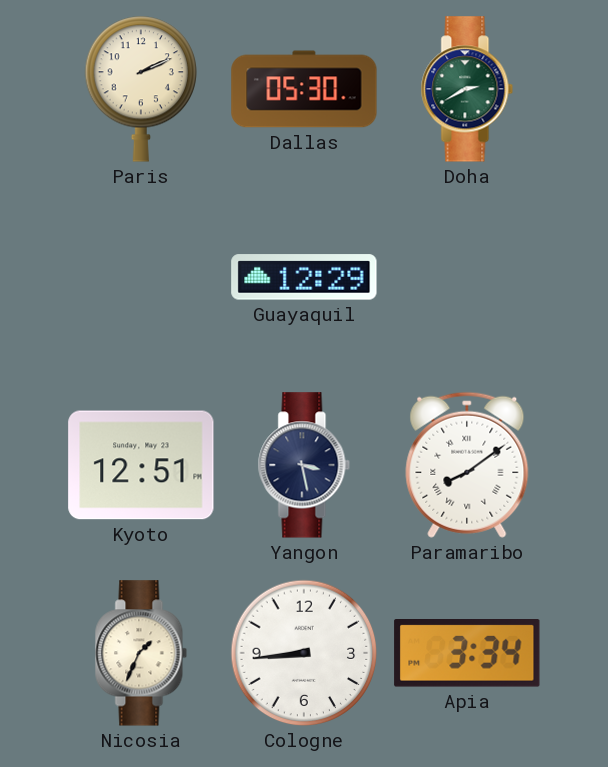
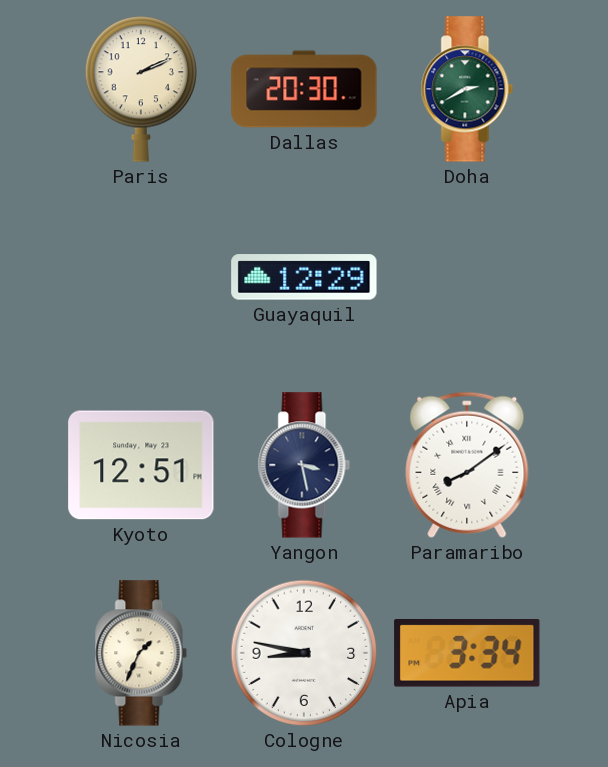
Dallas: 05:30 -> 20:30
Cologne: 8:44 -> 8:47
